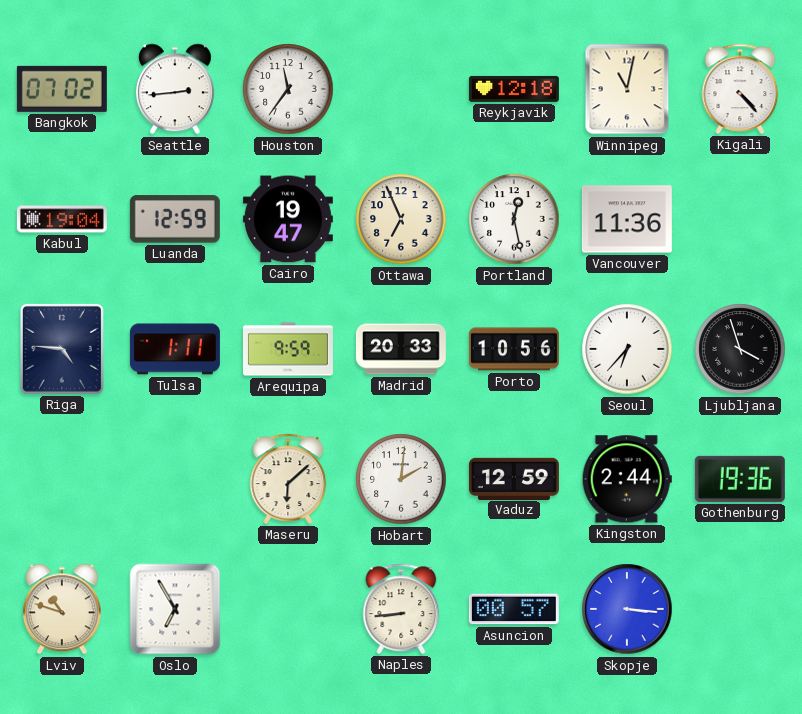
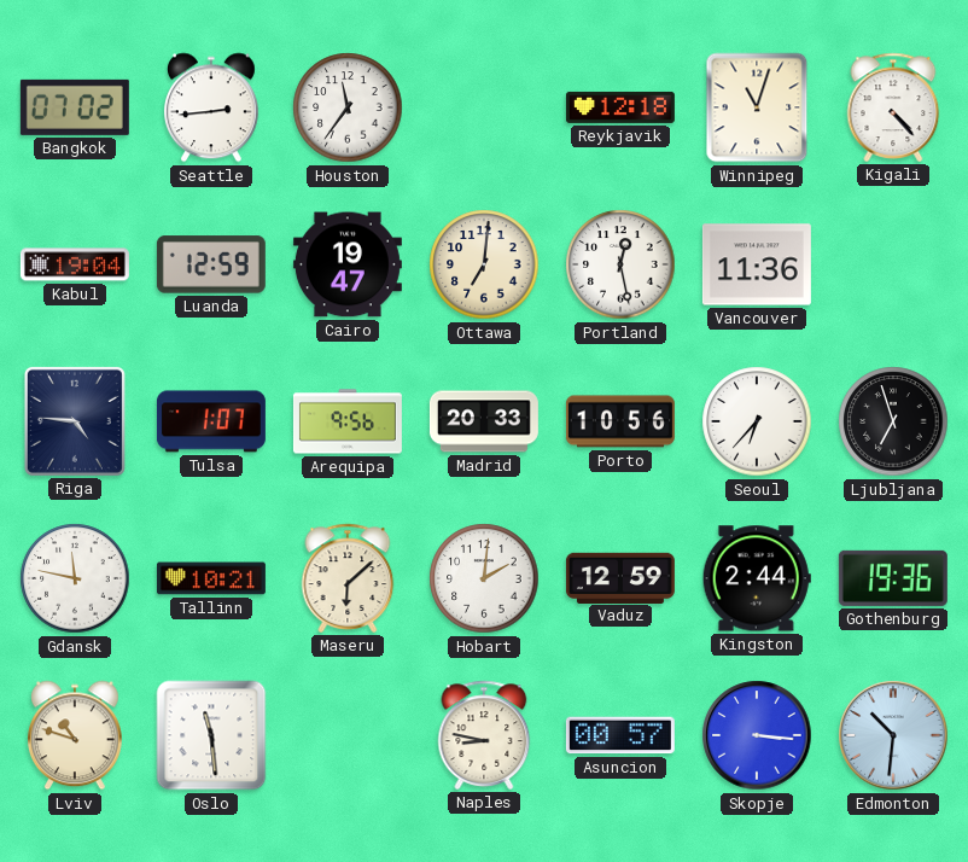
Winnipeg: 11:02 -> 11:03
Ottawa: 6:56 -> 7:01
Tulsa: 1:11 -> 1:07
Arequipa: 9:59 -> 9:56
Ljubljana: 3:57 -> 6:57
Gdansk: none -> 11:47
Tallinn: none -> 10:21
Oslo: 6:55 -> 11:29
Naples: 8:44 -> 8:47
Edmonton: none -> 10:31
